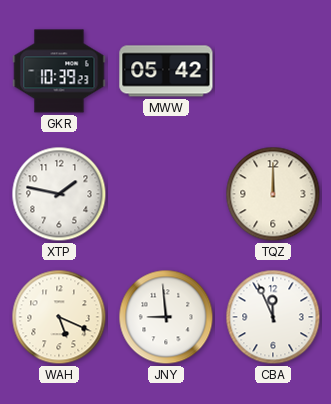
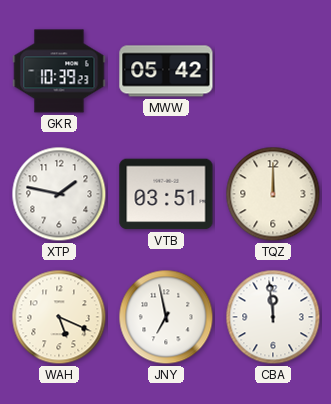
VTB: none -> 03:51
JNY: 8:59 -> 6:58
CBA: 11:56 -> 11:59
